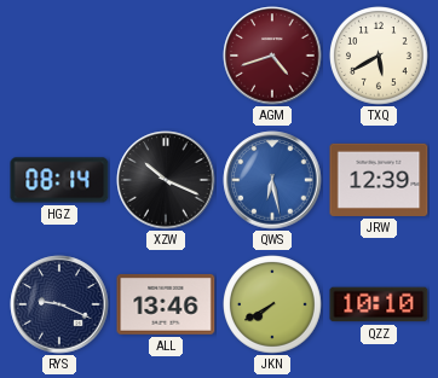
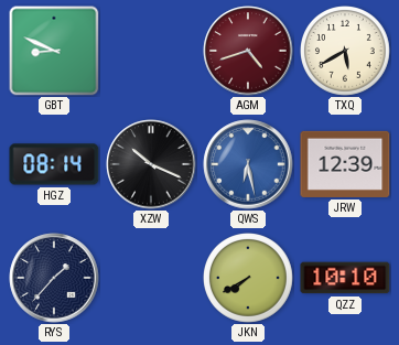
GBT: none -> 8:49
RYS: 9:19 -> 1:37
ALL: 13:46 -> none
